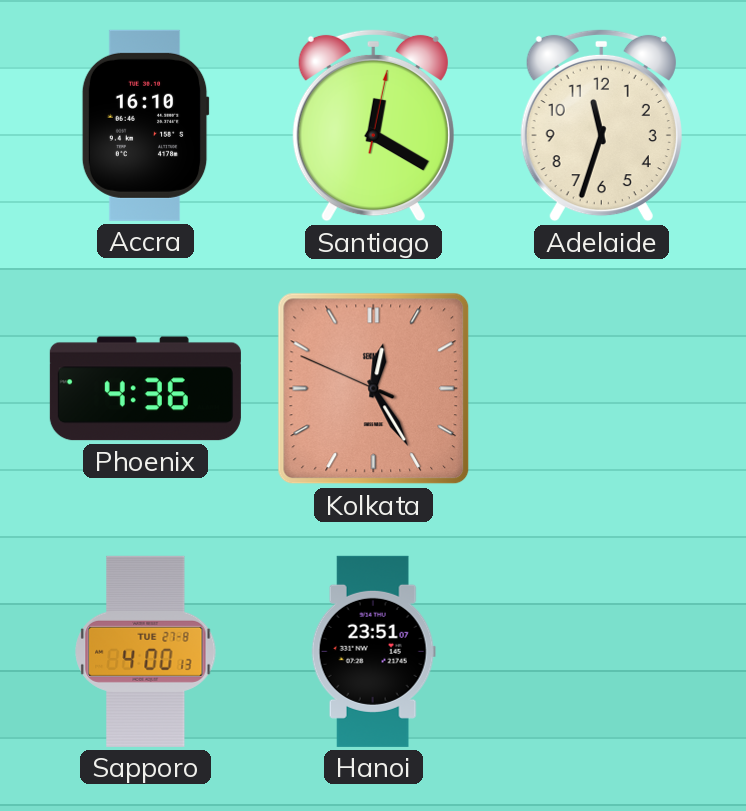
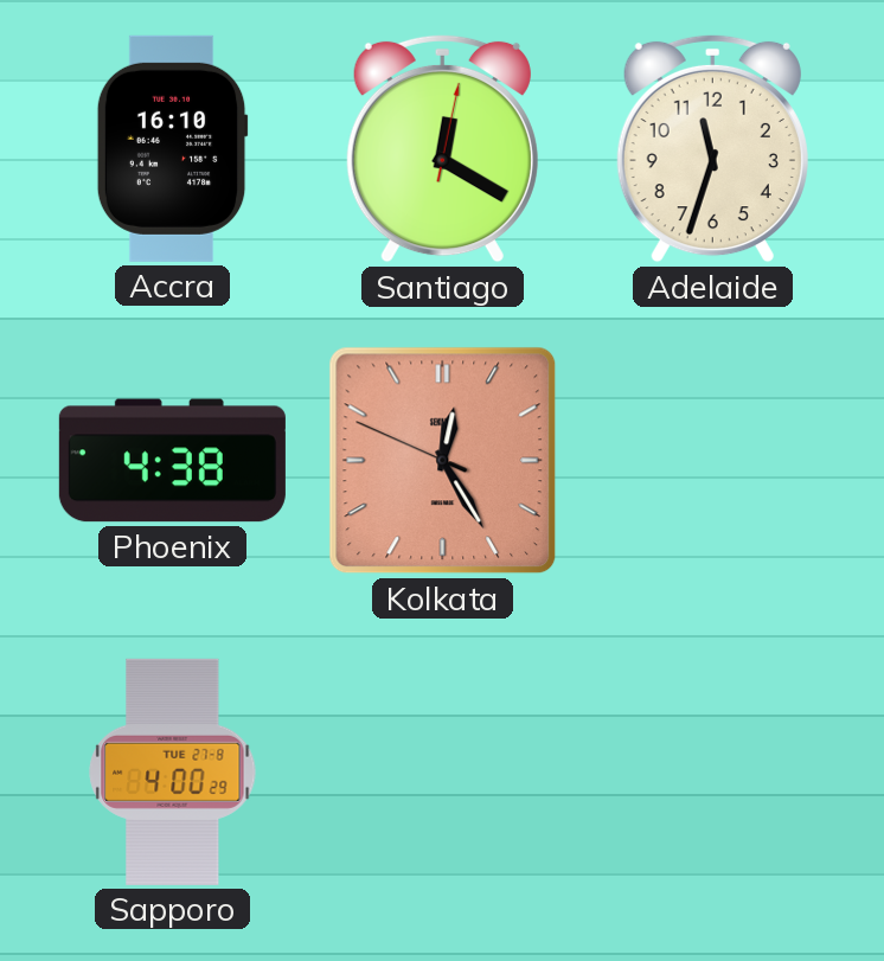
Phoenix: 4:36 -> 4:38
Sapporo: 4:00:13 -> 4:00:29
Hanoi: 23:51 -> none
